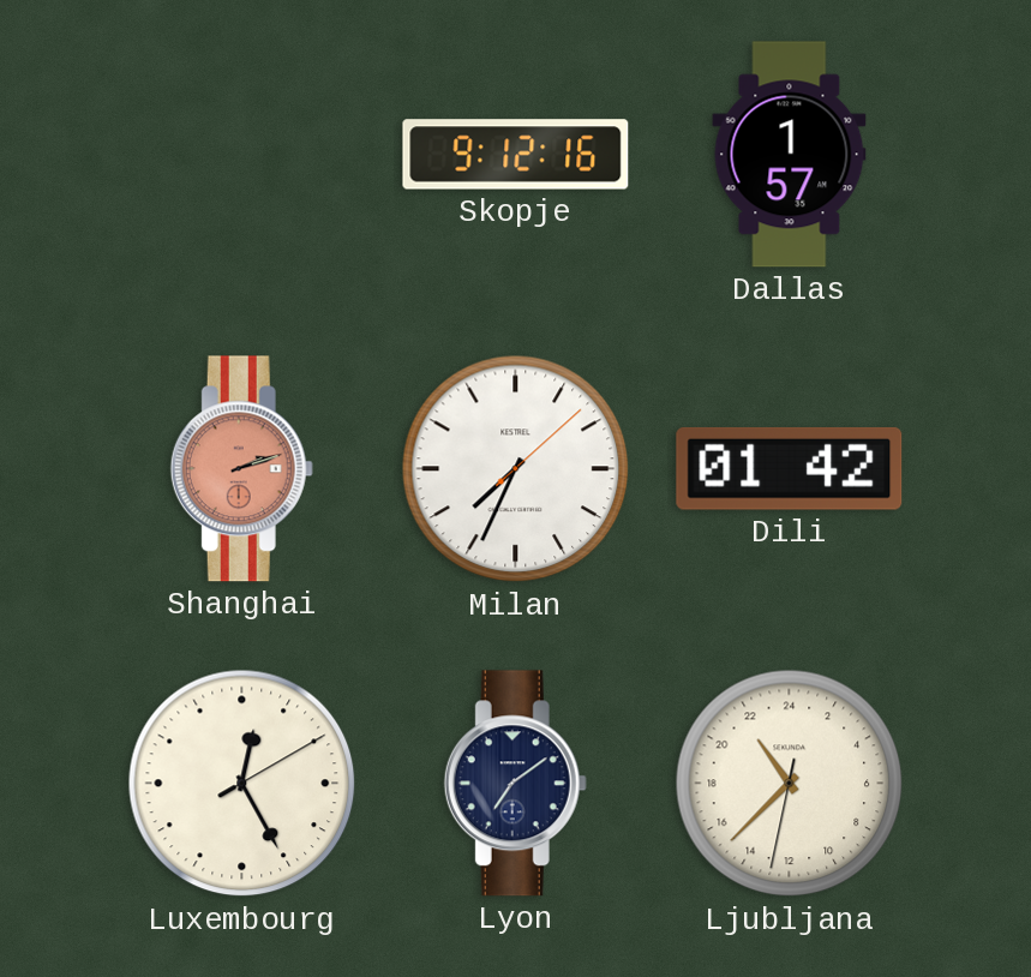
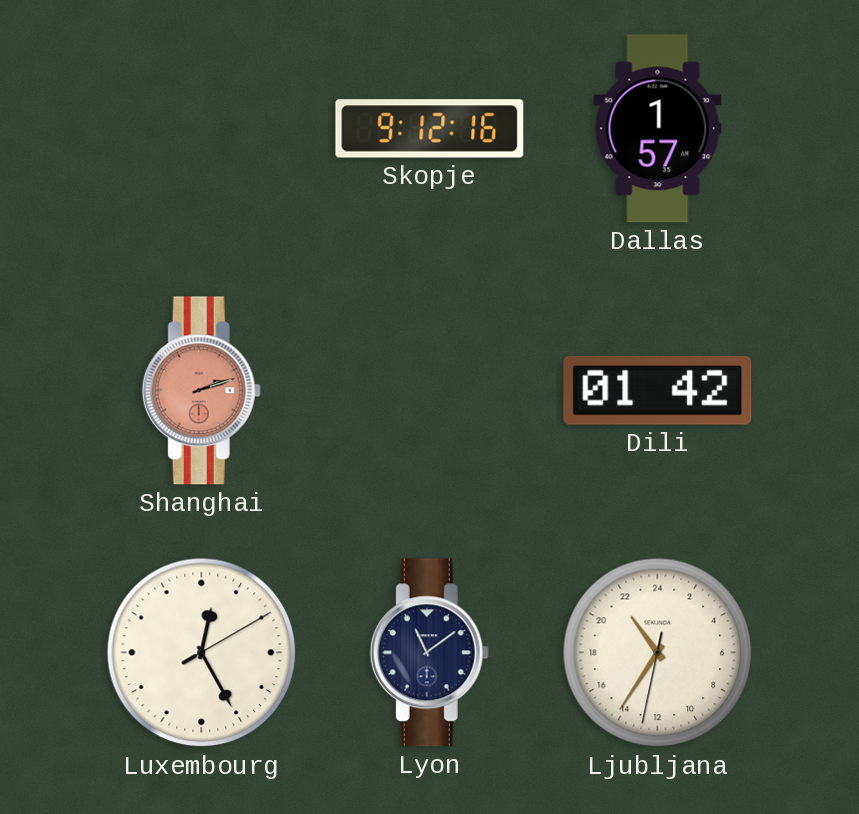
Milan: 7:34 -> none
Lyon: 7:09 -> 11:09
Ljubljana: 21:37 -> 21:35
